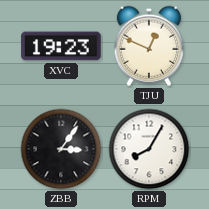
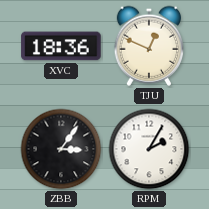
XVC: 19:23 -> 18:36
RPM: 8:05 -> 2:05
